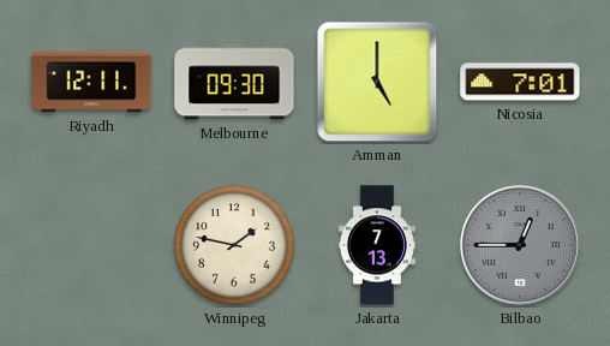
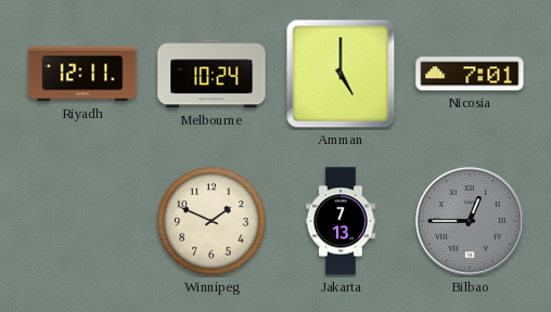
Melbourne: 09:30 -> 10:24
Winnipeg: 1:47 -> 1:49
